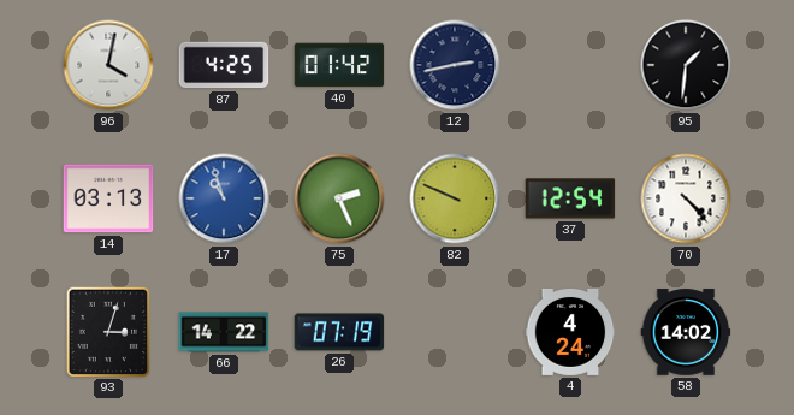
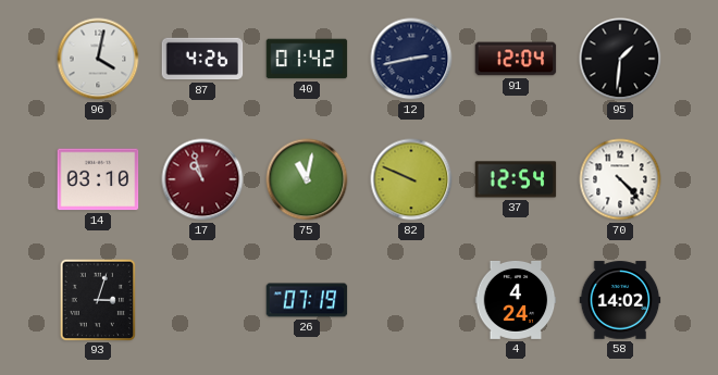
87: 4:25 -> 4:26
91: none -> 12:04
14: 03:13 -> 03:10
17 dial: blue -> burgundy
75: 2:26 -> 11:02
66: 14:22 -> none
